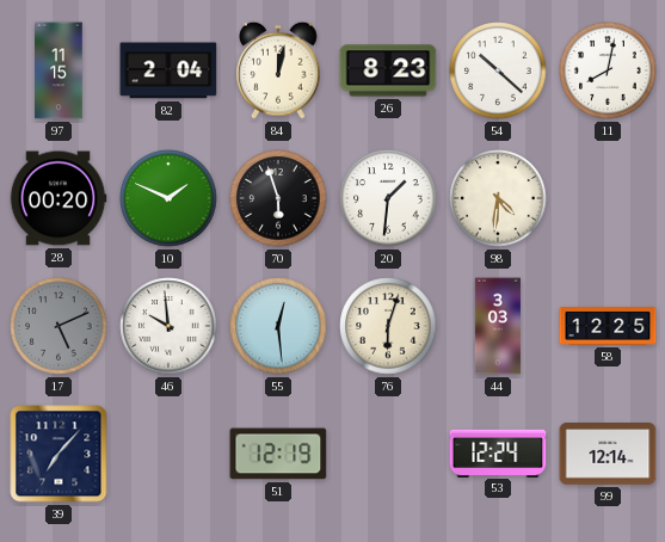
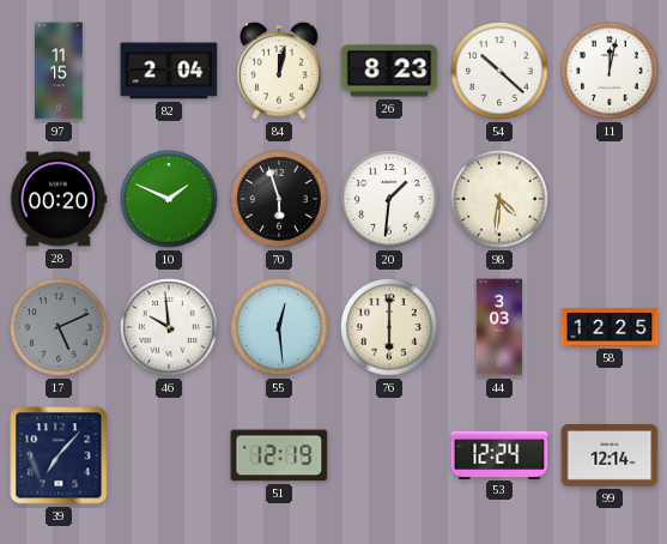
11: 8:02 -> 12:02
76: 6:03 -> 6:00
